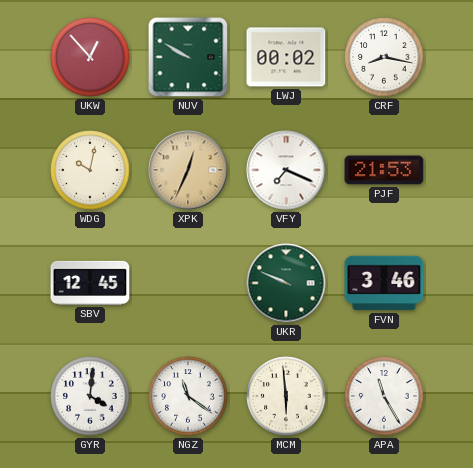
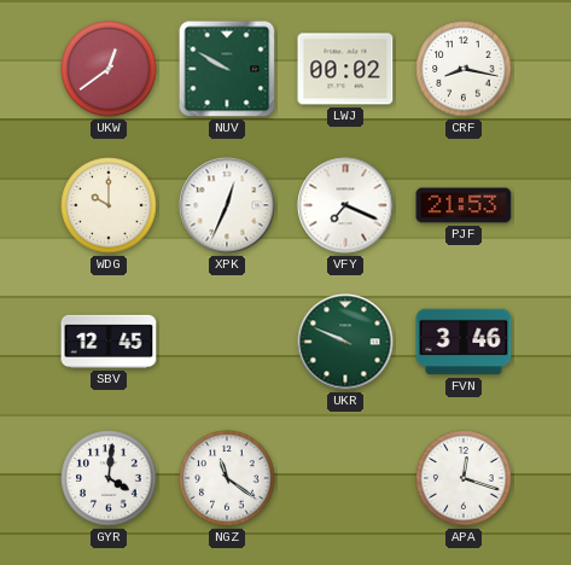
UKW: 12:53 -> 12:39
WDG: 10:02 -> 10:00
XPK dial: champagne -> white
MCM: 5:59 -> none
APA: 11:25 -> 12:18
